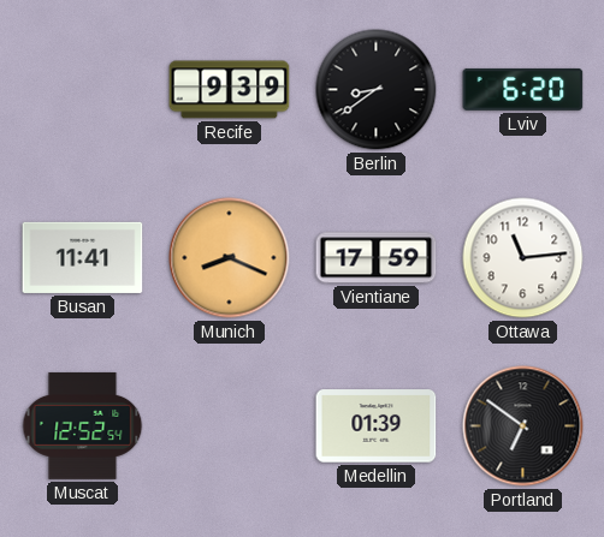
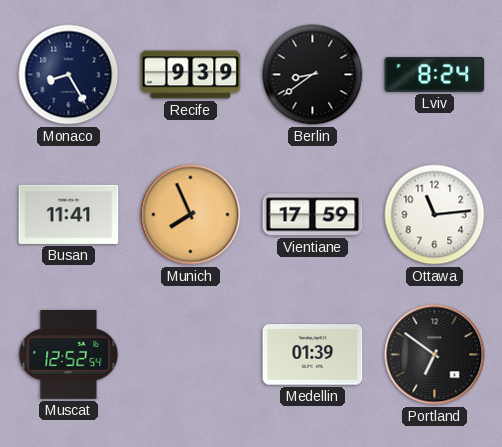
Monaco: none -> 8:25
Lviv: 6:20 -> 8:24
Munich: 8:19 -> 7:56
